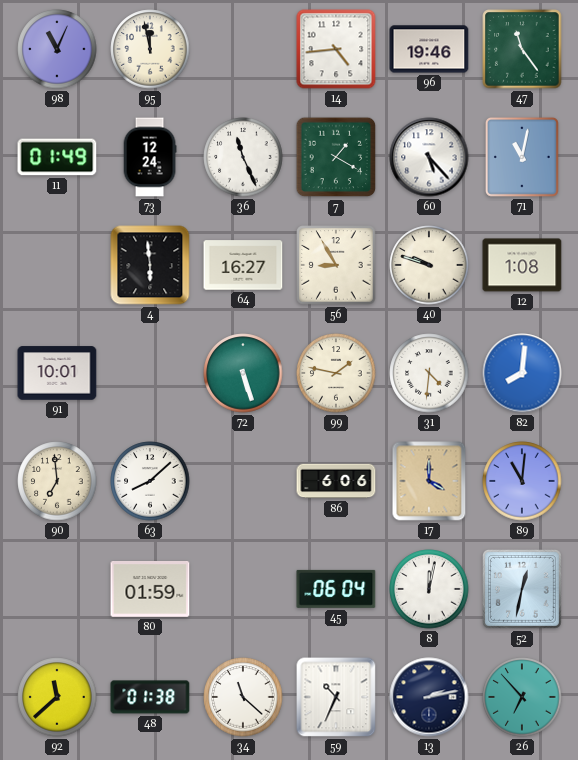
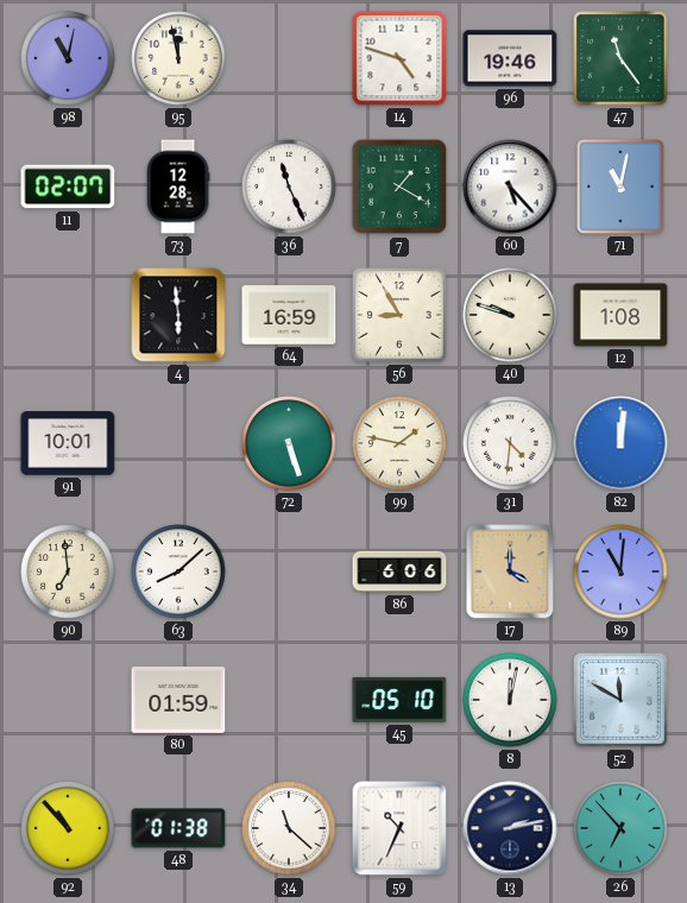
98: 11:04 -> 11:02
14: 4:44 -> 4:48
11: 01:49 -> 02:07
73: 12:24 -> 12:28
64: 16:27 -> 16:59
82: 8:01 -> 12:01
45: 06:04 -> 05:10
52: 12:32 -> 11:50
92: 11:38 -> 10:53
